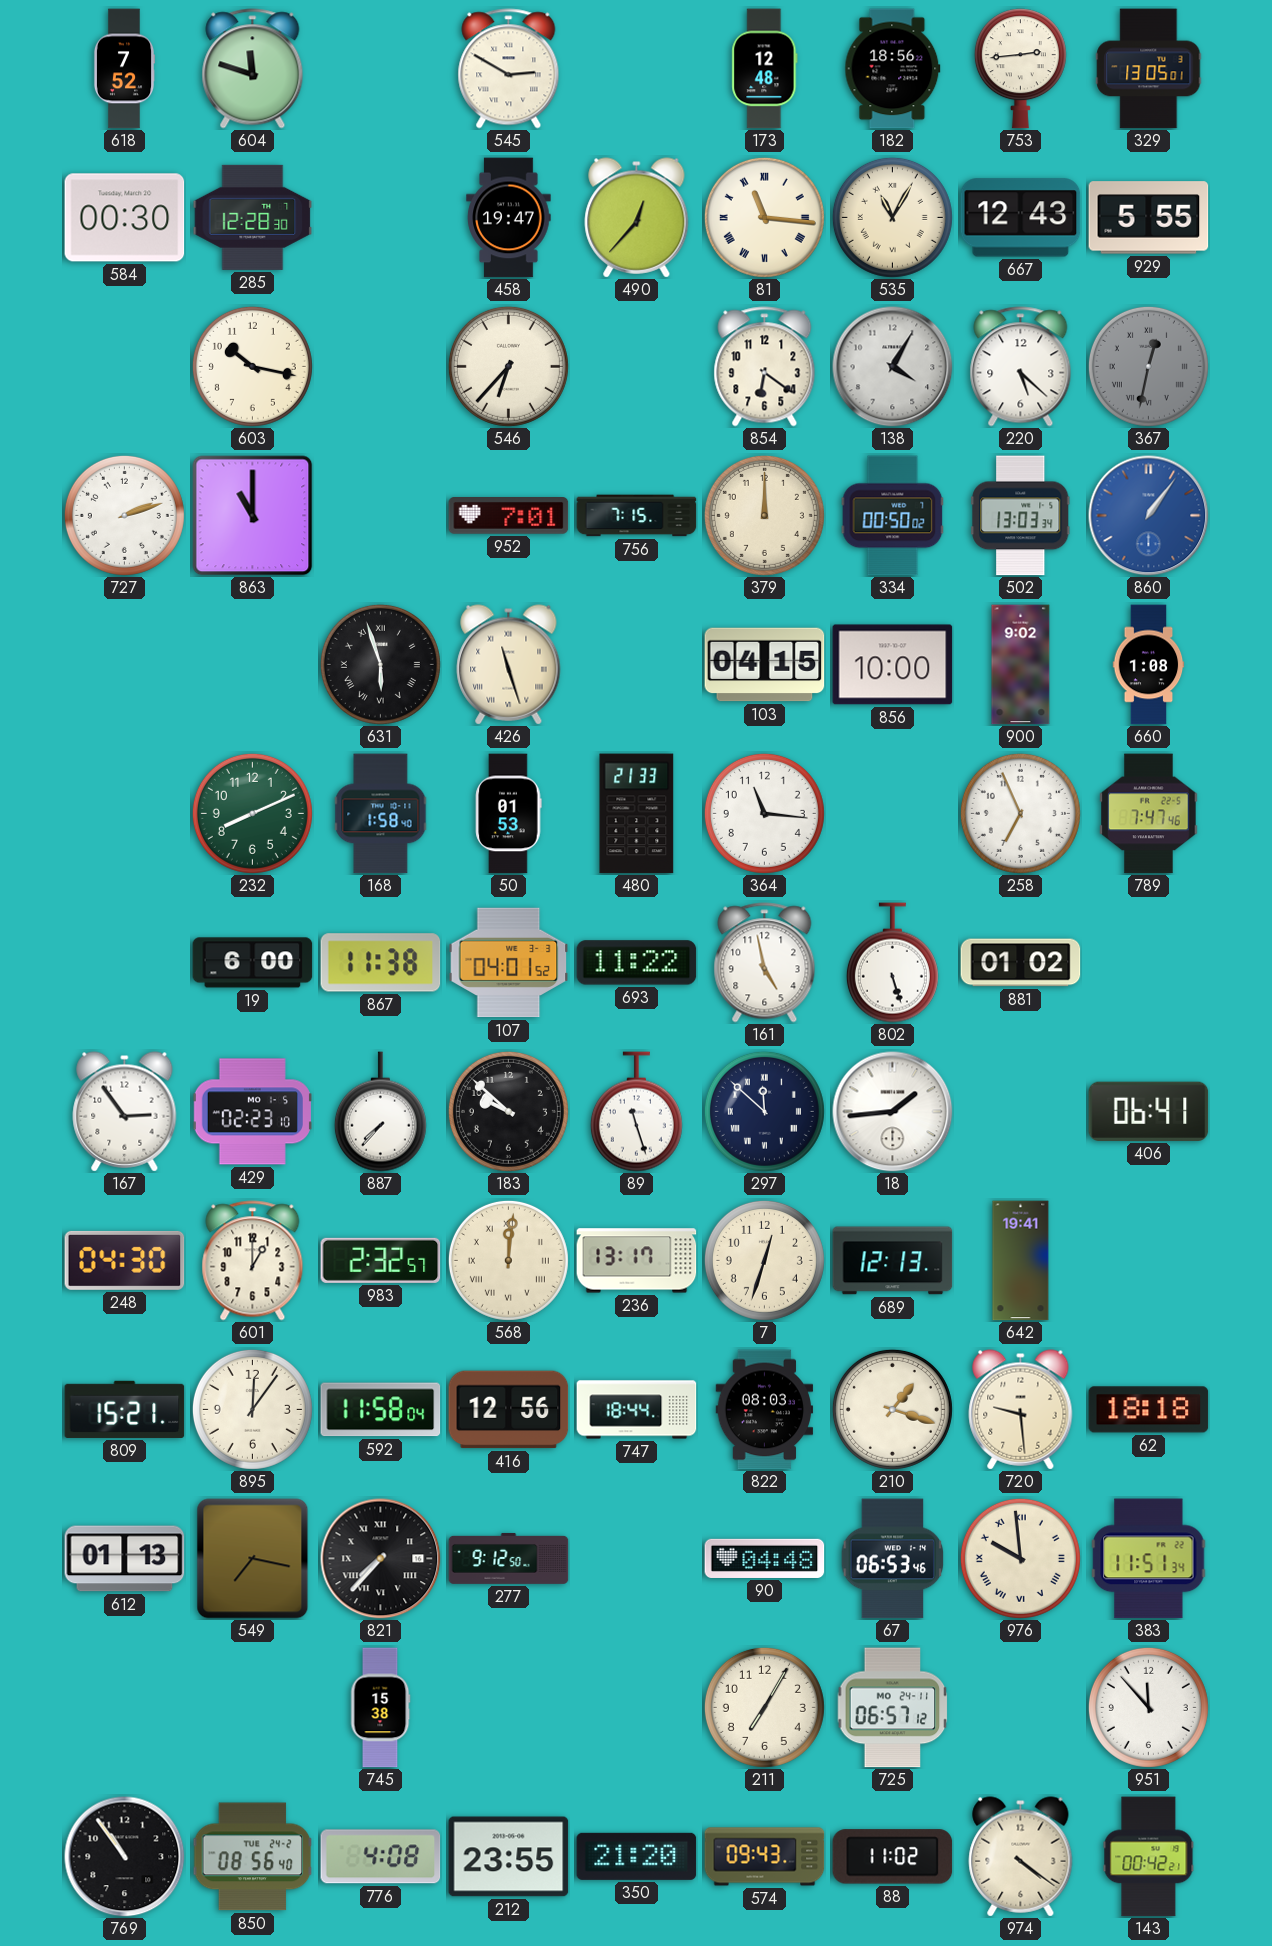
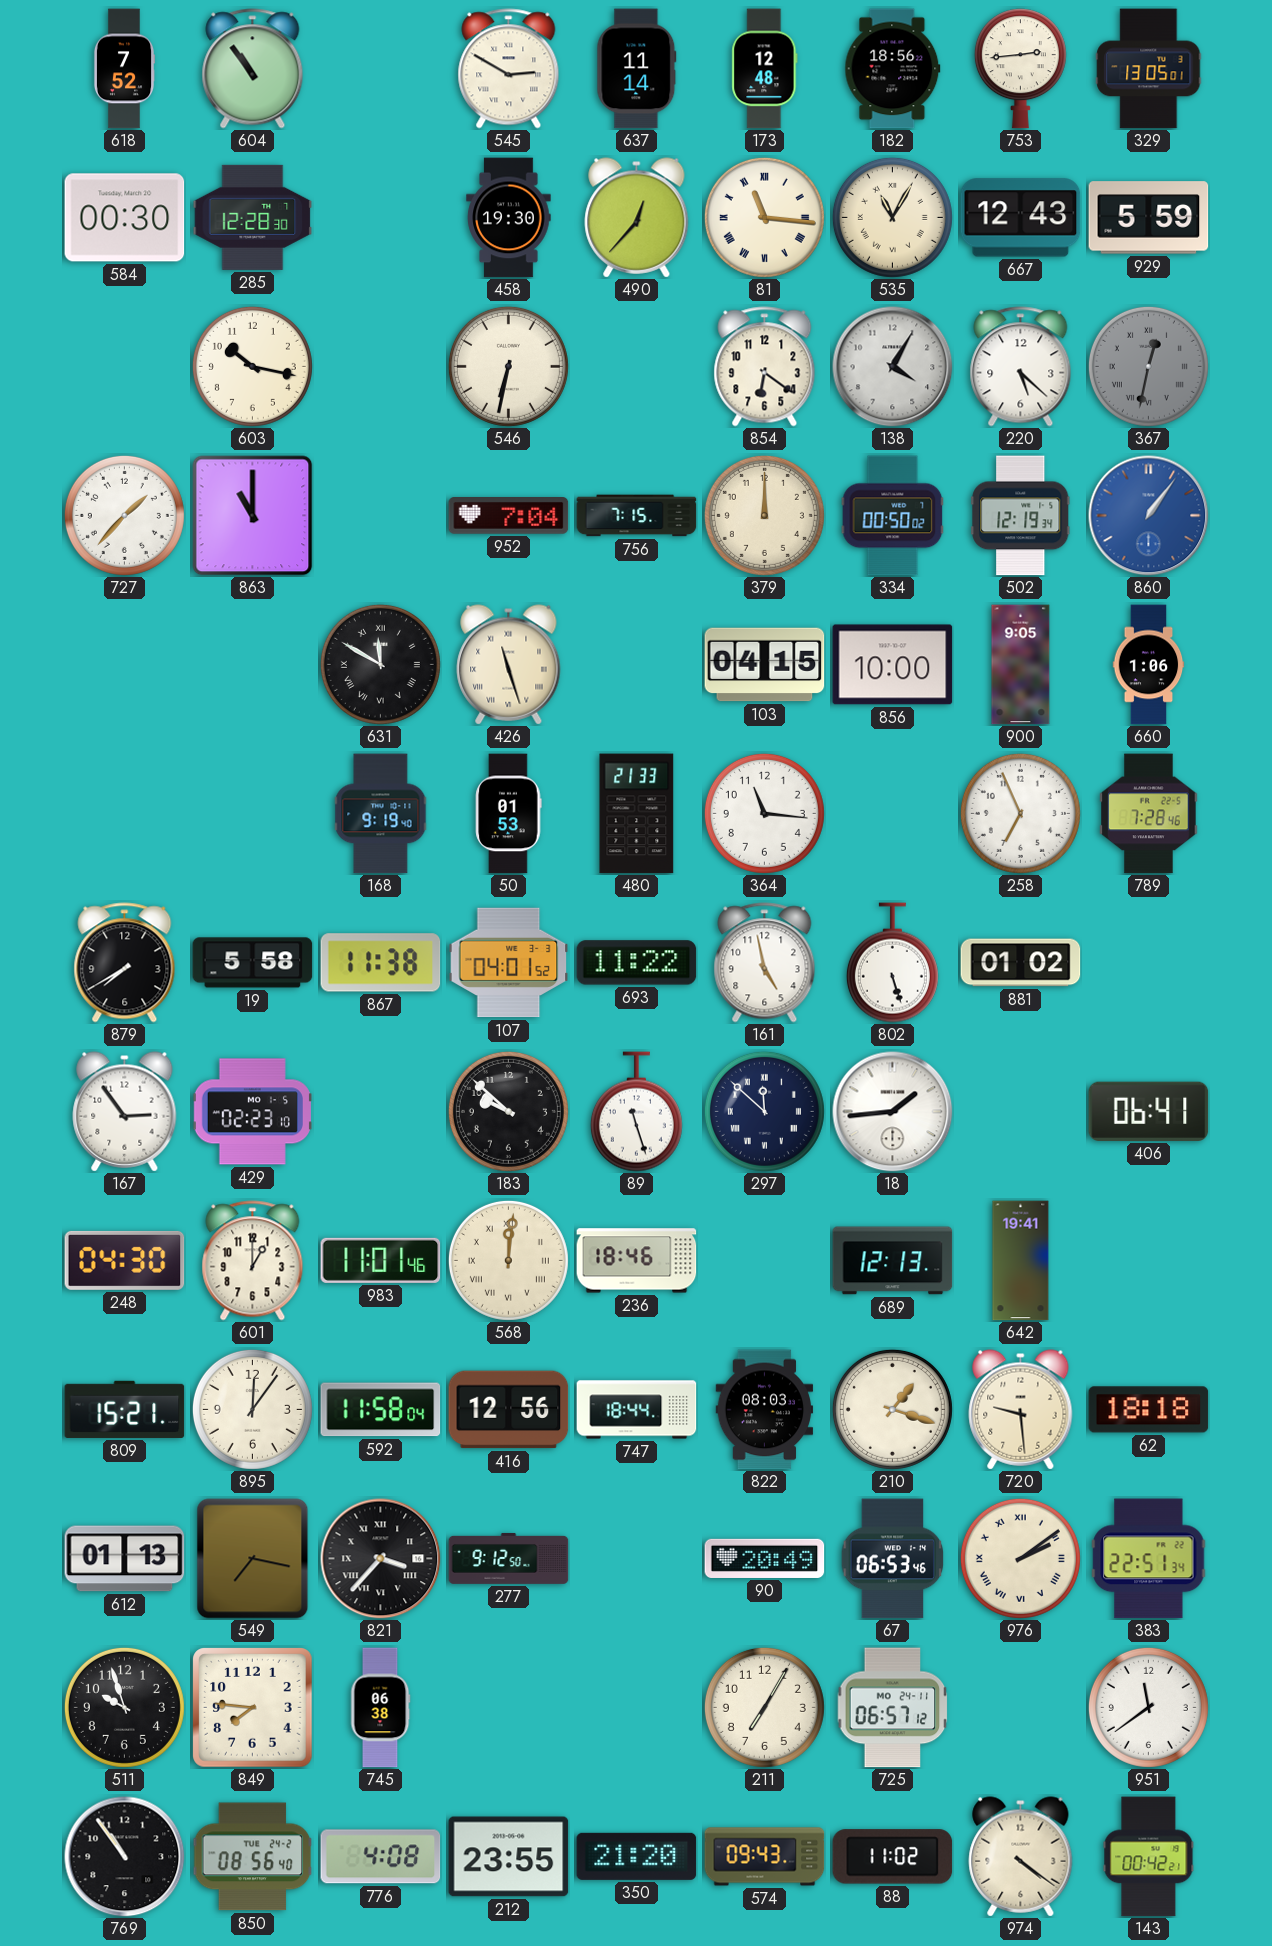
604: 11:48 -> 10:54
637: none -> 11:14
458: 19:47 -> 19:30
929: 5:55 -> 5:59
546: 6:37 -> 6:32
727: 2:12 -> 1:37
952: 7:01 -> 7:04
502: 13:03 -> 12:19
631: 5:57 -> 11:50
900: 9:02 -> 9:05
660: 1:08 -> 1:06
232: 8:11 -> none
168: 1:58 -> 9:19
789: 7:47 -> 7:28
879: none -> 7:40
19: 6:00 -> 5:58
887: 7:37 -> none
983: 2:32 -> 11:01
236: 13:17 -> 18:46
7: 12:33 -> none
821: 7:37 -> 3:37
90: 04:48 -> 20:49
976: 9:59 -> 2:09
383: 11:51 -> 22:51
511: none -> 9:57
849: none -> 7:46
745: 15:38 -> 06:38
951: 11:53 -> 11:39
